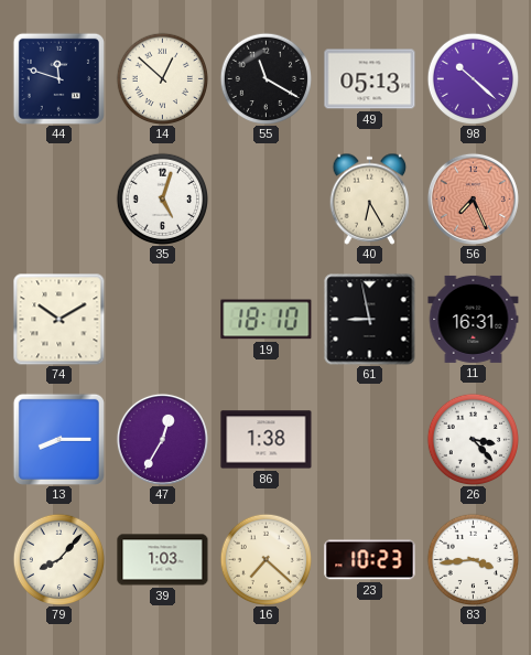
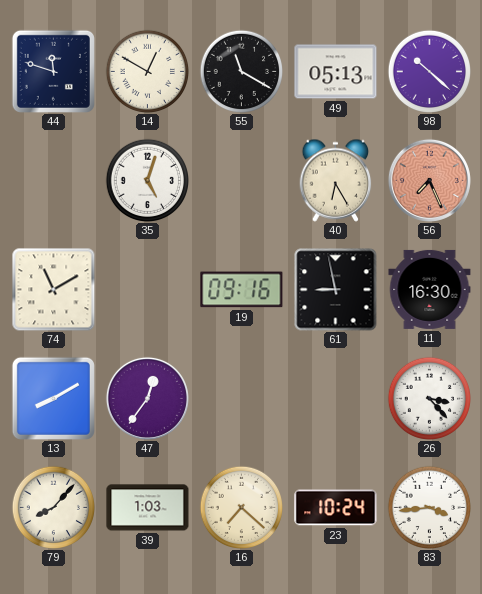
14: 12:52 -> 12:50
74: 10:10 -> 11:10
19: 18:10 -> 09:16
11: 16:31 -> 16:30
13: 8:15 -> 8:10
47: 12:35 -> 12:36
86: 1:38 -> none
23: 10:23 -> 10:24
